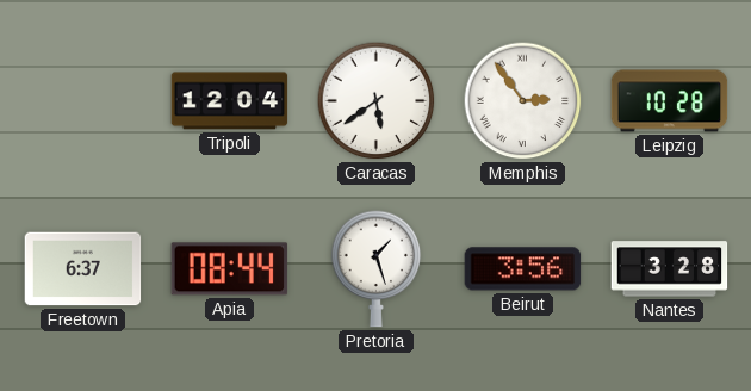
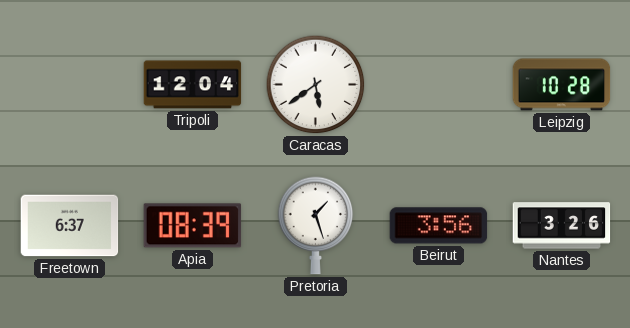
Memphis: 2:54 -> none
Apia: 08:44 -> 08:39
Nantes: 3:28 -> 3:26
